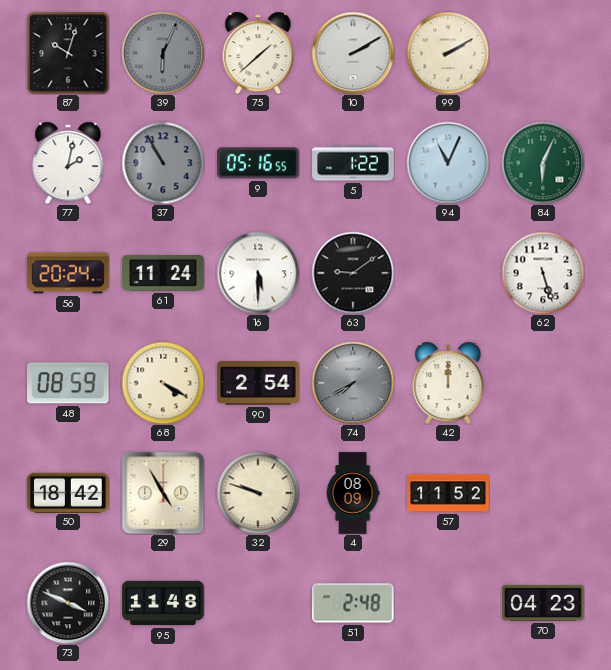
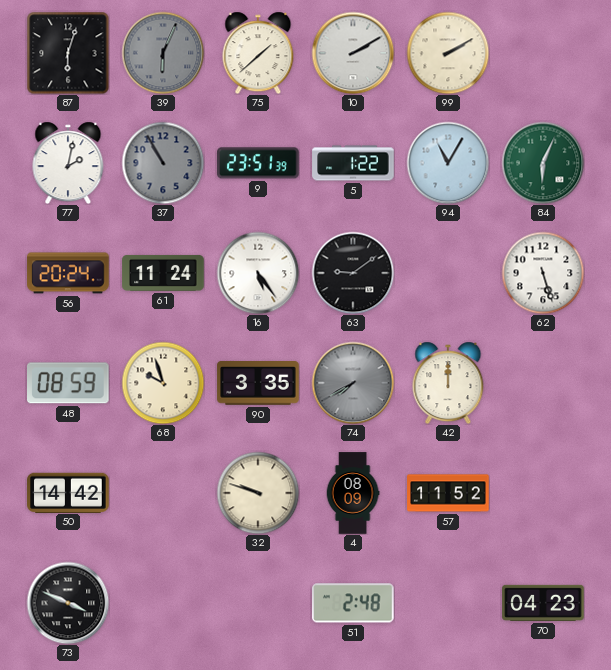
87: 10:03 -> 6:03
9: 05:16 -> 23:51
94: 11:04 -> 11:05
16: 5:30 -> 5:24
68: 4:20 -> 9:57
90: 2:54 -> 3:35
50: 18:42 -> 14:42
29: 4:55 -> none
95: 11:48 -> none
